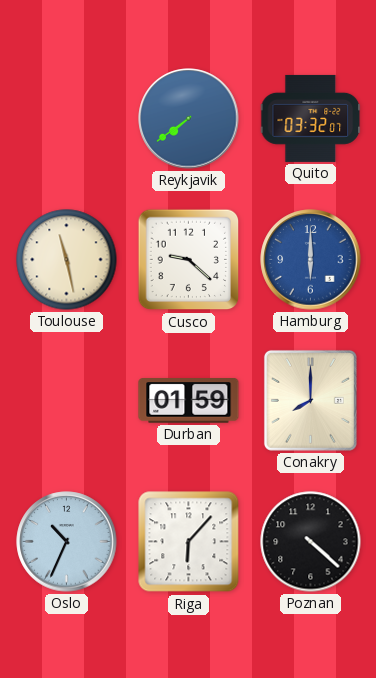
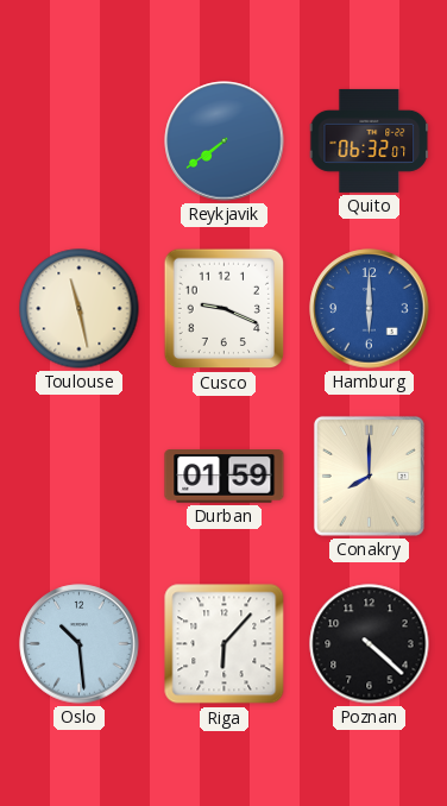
Quito: 03:32 -> 06:32
Cusco: 9:22 -> 9:19
Oslo: 10:34 -> 10:29
